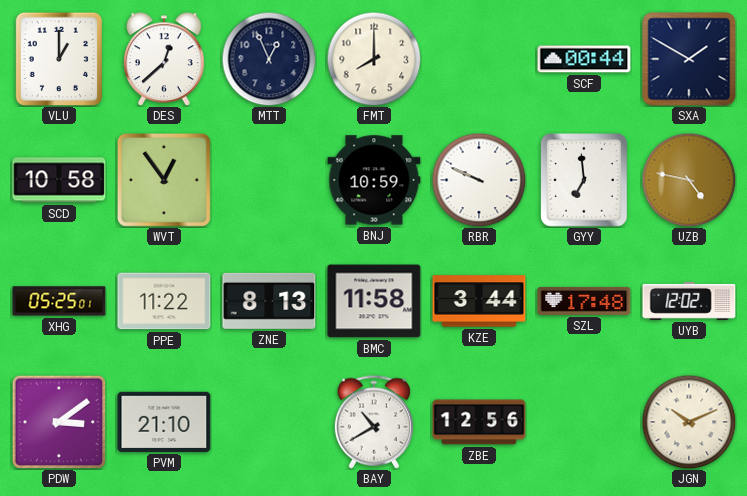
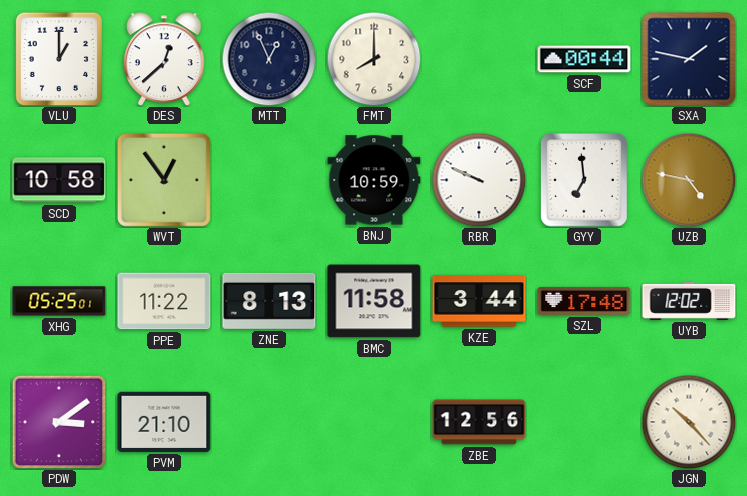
SXA: 1:50 -> 1:47
BAY: 10:40 -> none
JGN: 10:11 -> 10:23
